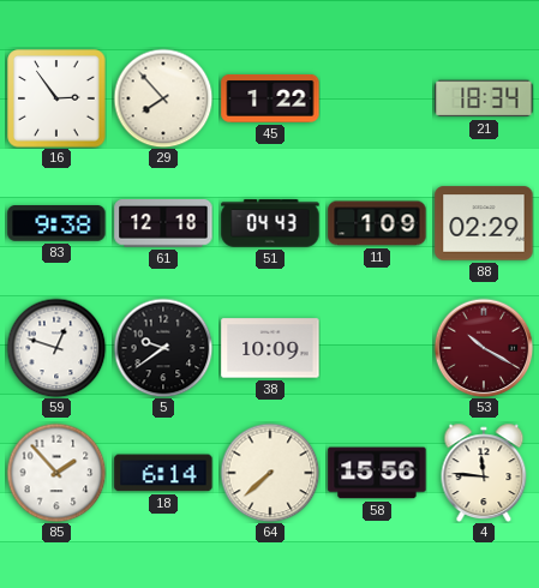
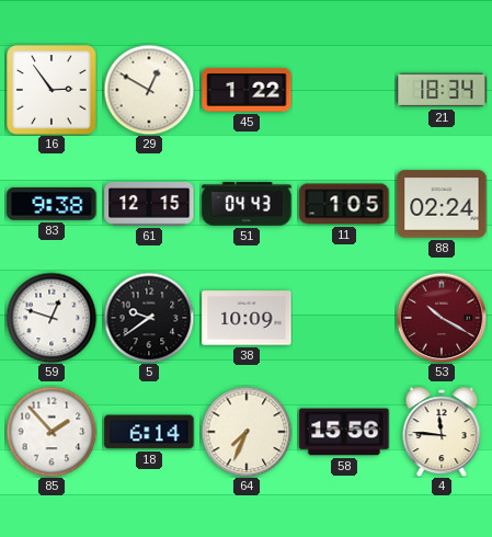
29: 7:53 -> 12:50
61: 12:18 -> 12:15
11: 1:09 -> 1:05
88: 02:29 -> 02:24
64: 7:38 -> 7:34
